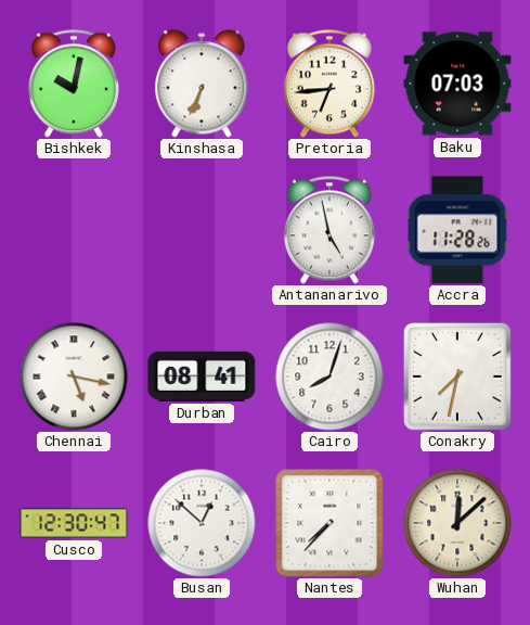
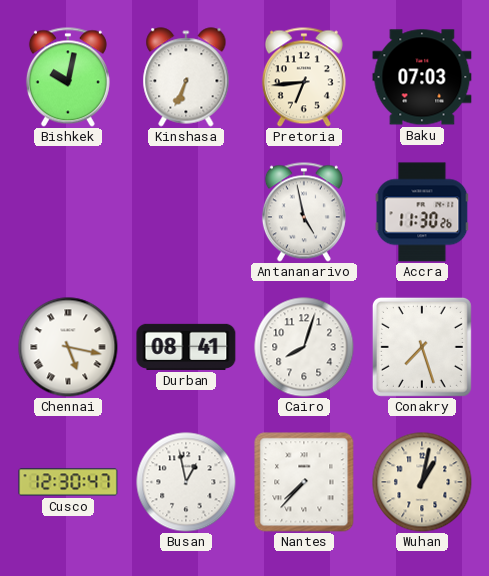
Accra: 11:28 -> 11:30
Conakry: 7:32 -> 7:27
Busan: 12:52 -> 12:58
Wuhan: 12:08 -> 1:02
